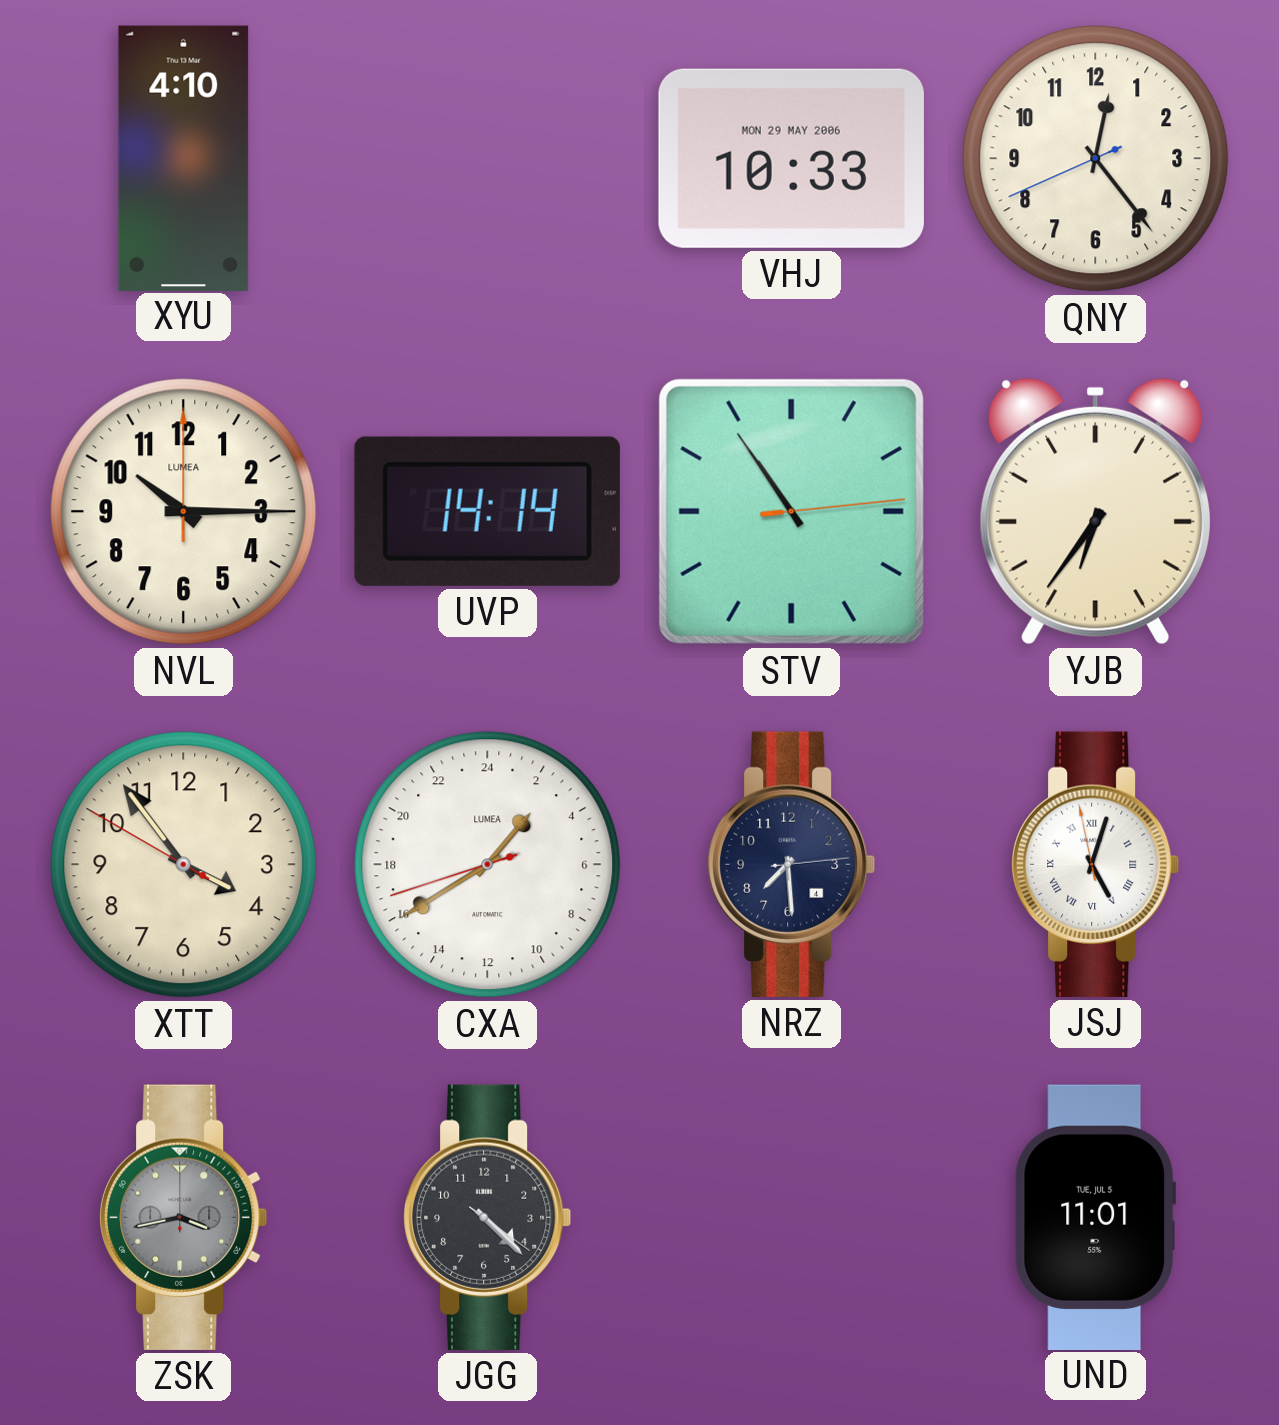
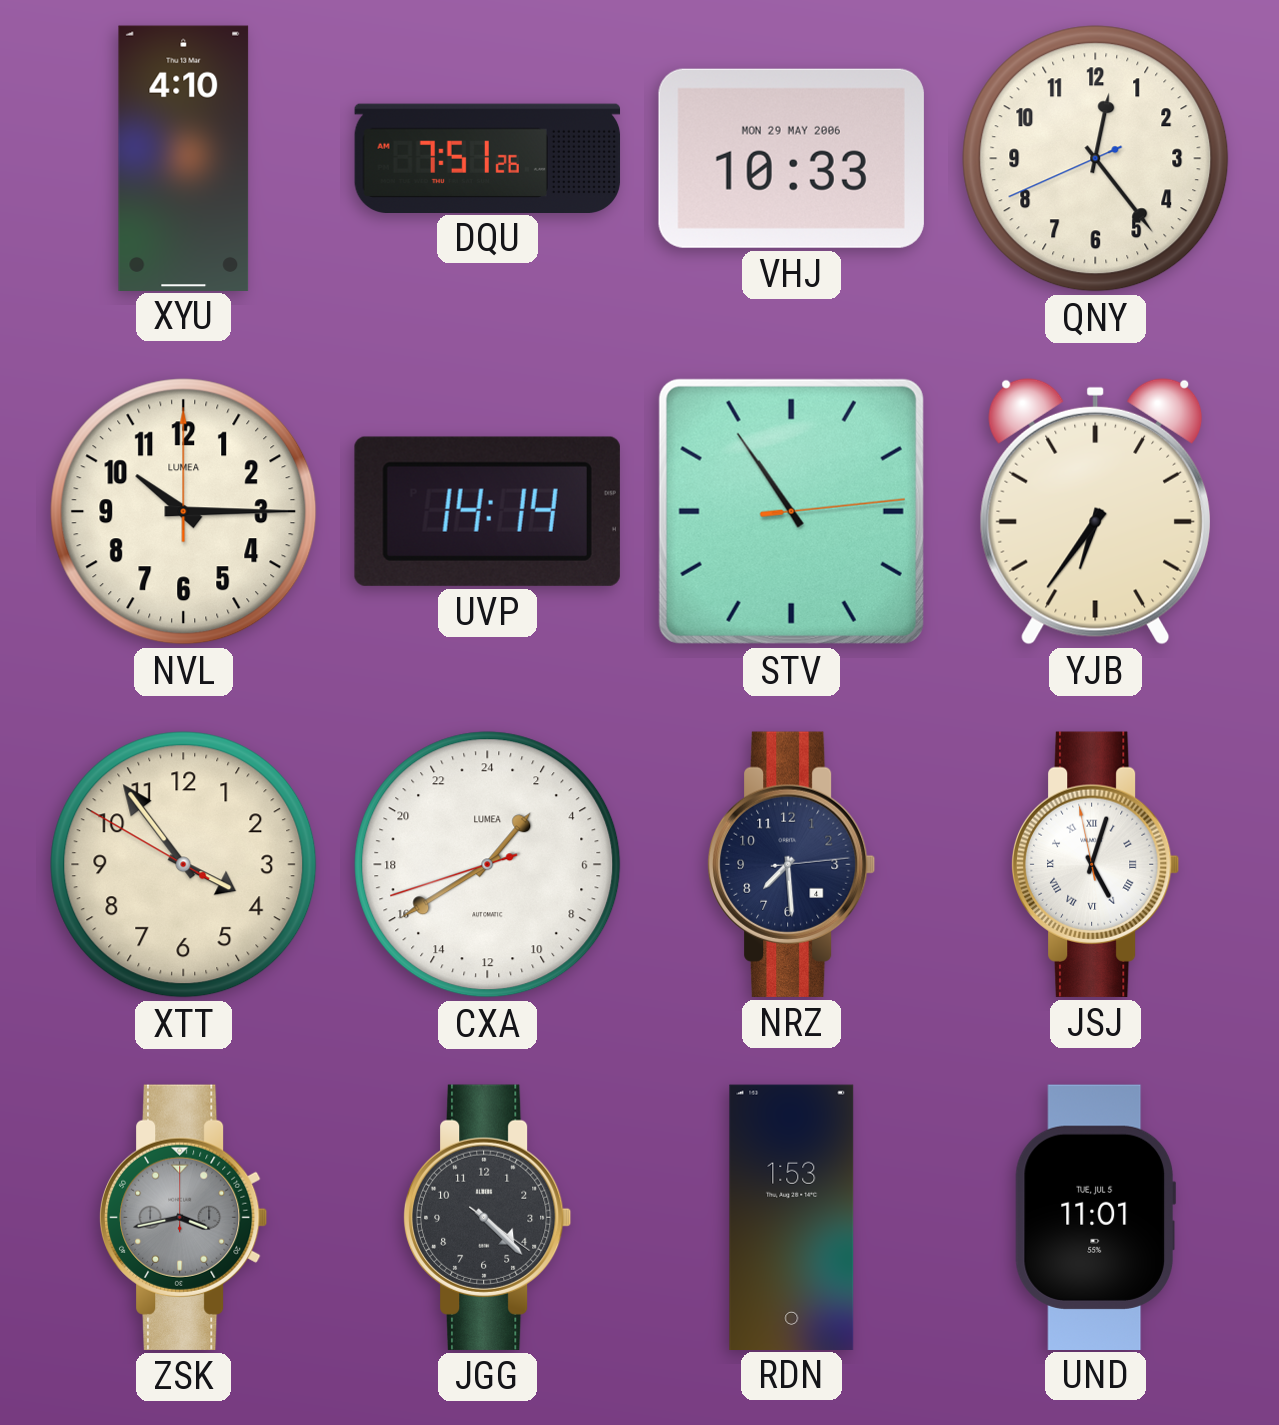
DQU: none -> 7:51
RDN: none -> 1:53
